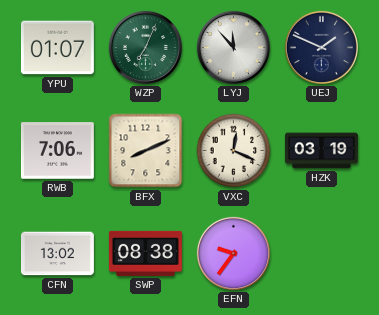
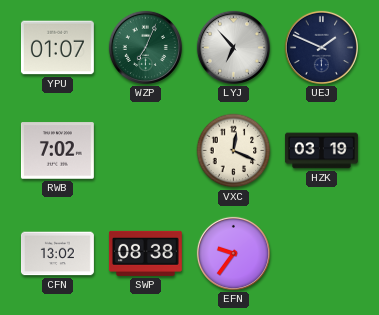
LYJ: 11:53 -> 6:53
RWB: 7:06 -> 7:02
BFX: 8:11 -> none
